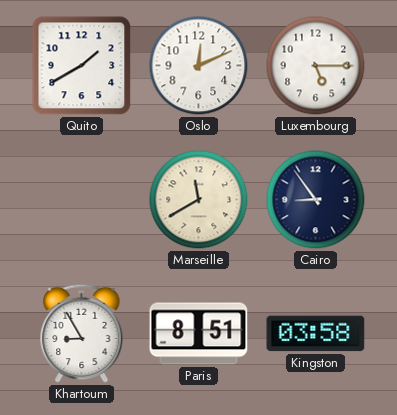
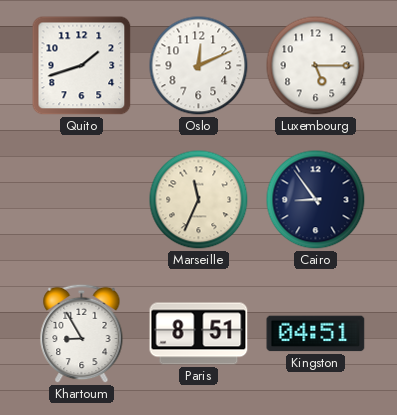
Quito: 1:40 -> 1:42
Marseille: 11:40 -> 11:34
Kingston: 03:58 -> 04:51
